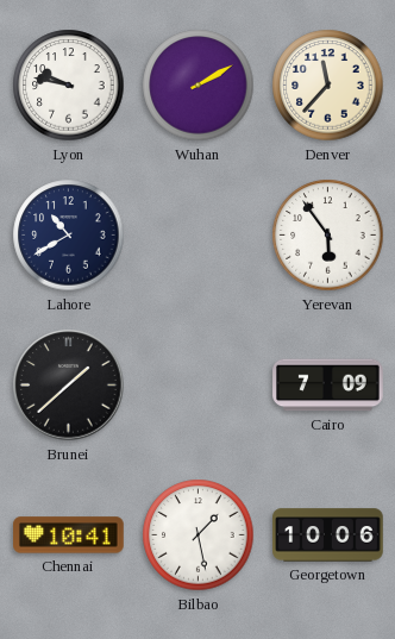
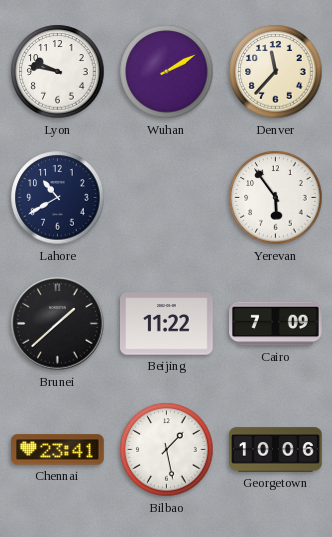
Beijing: none -> 11:22
Chennai: 10:41 -> 23:41
